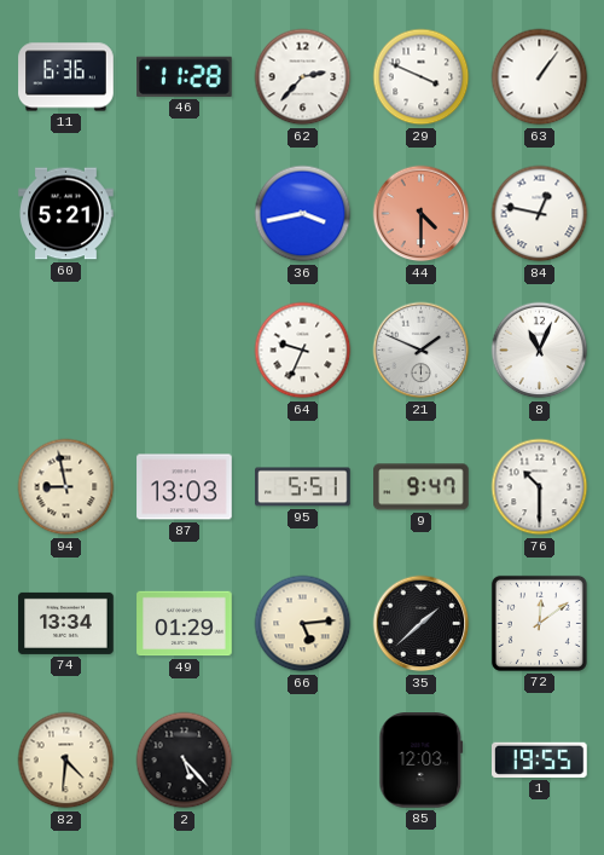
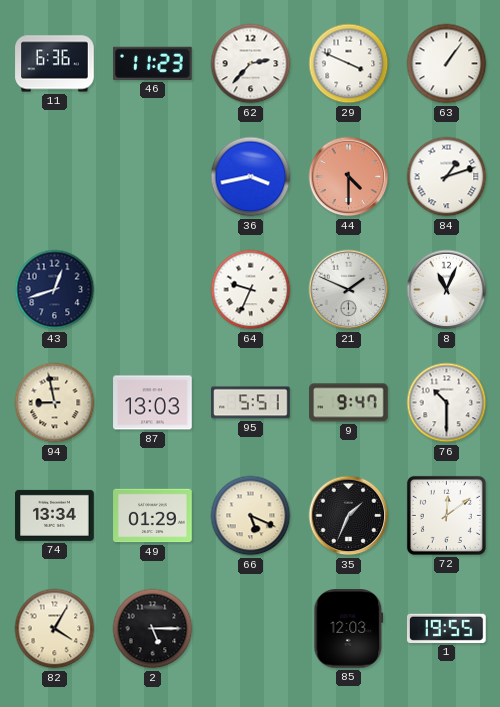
46: 11:28 -> 11:23
60: 5:21 -> none
84: 12:47 -> 1:12
43: none -> 12:42
66: 5:14 -> 5:19
35: 1:38 -> 1:34
82: 4:31 -> 4:05
2: 5:23 -> 5:15
